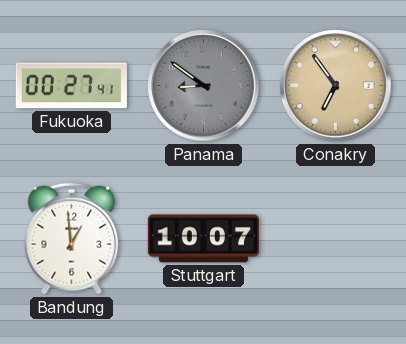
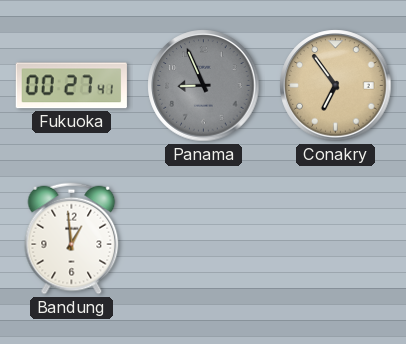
Panama: 8:51 -> 8:56
Stuttgart: 10:07 -> none
